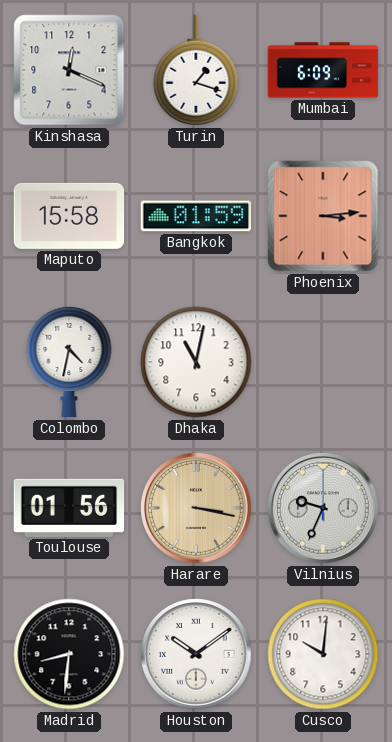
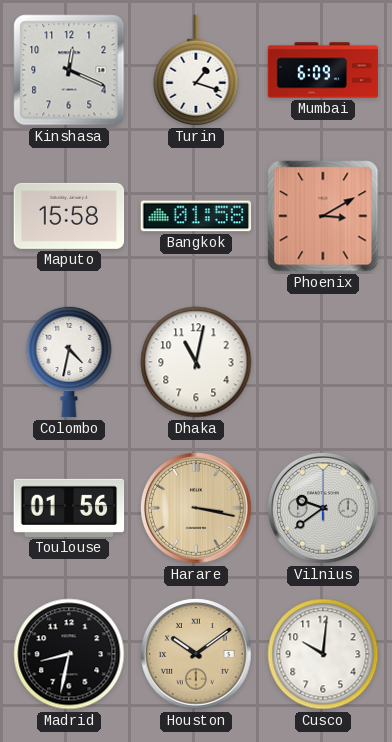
Bangkok: 01:59 -> 01:58
Phoenix: 3:14 -> 3:10
Vilnius: 9:34 -> 9:39
Madrid: 8:31 -> 8:32
Houston dial: white -> champagne
